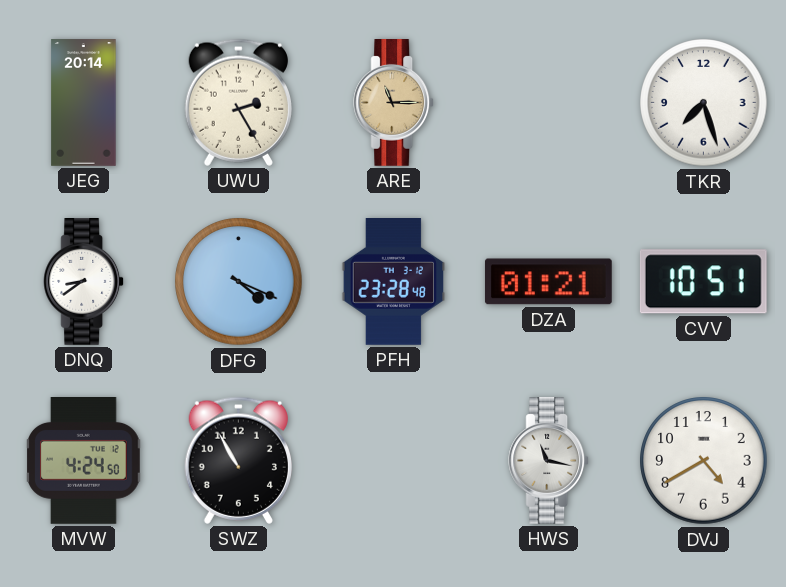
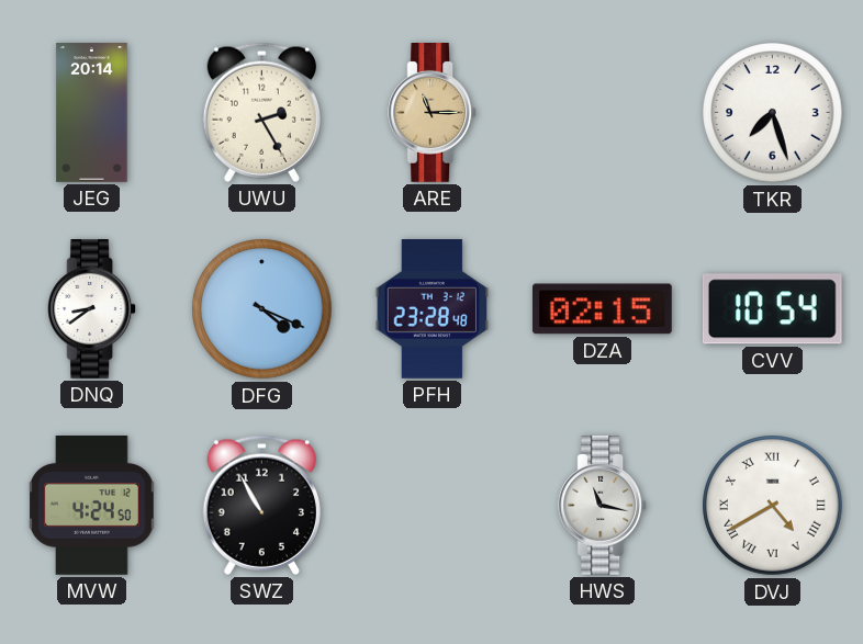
DZA: 01:21 -> 02:15
CVV: 10:51 -> 10:54
DVJ numerals: Arabic -> Roman
